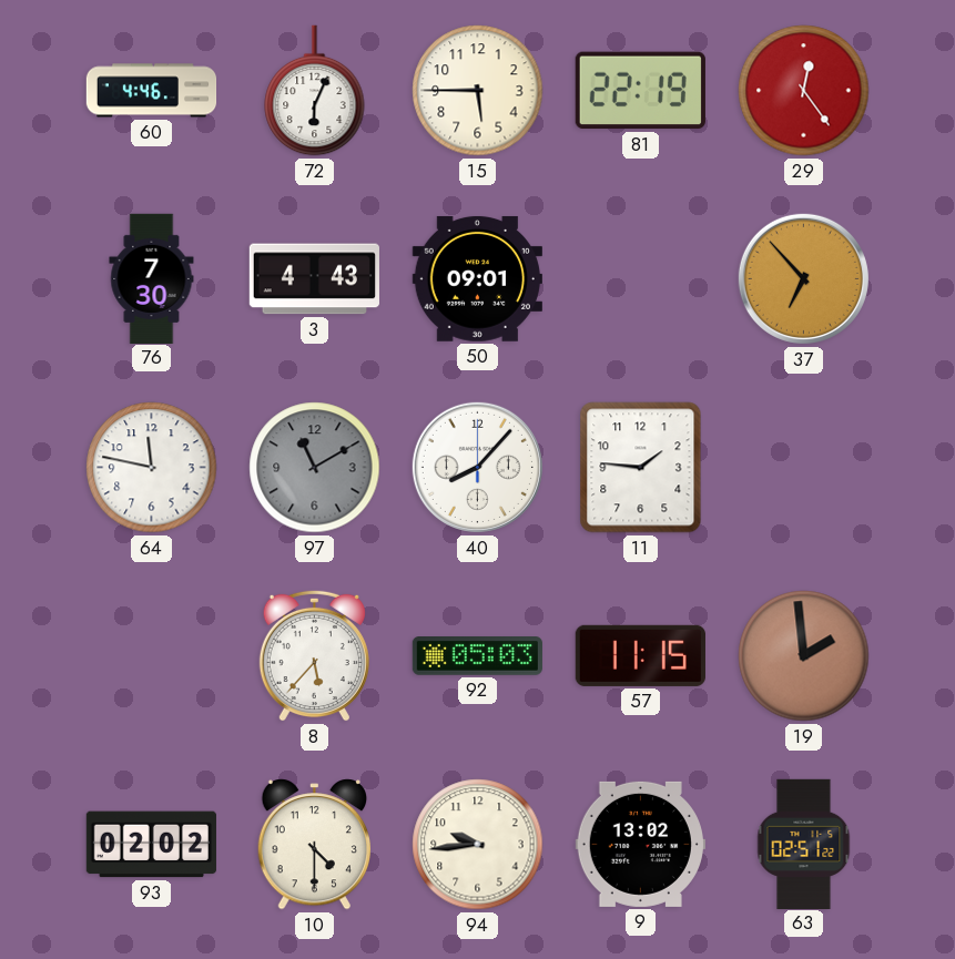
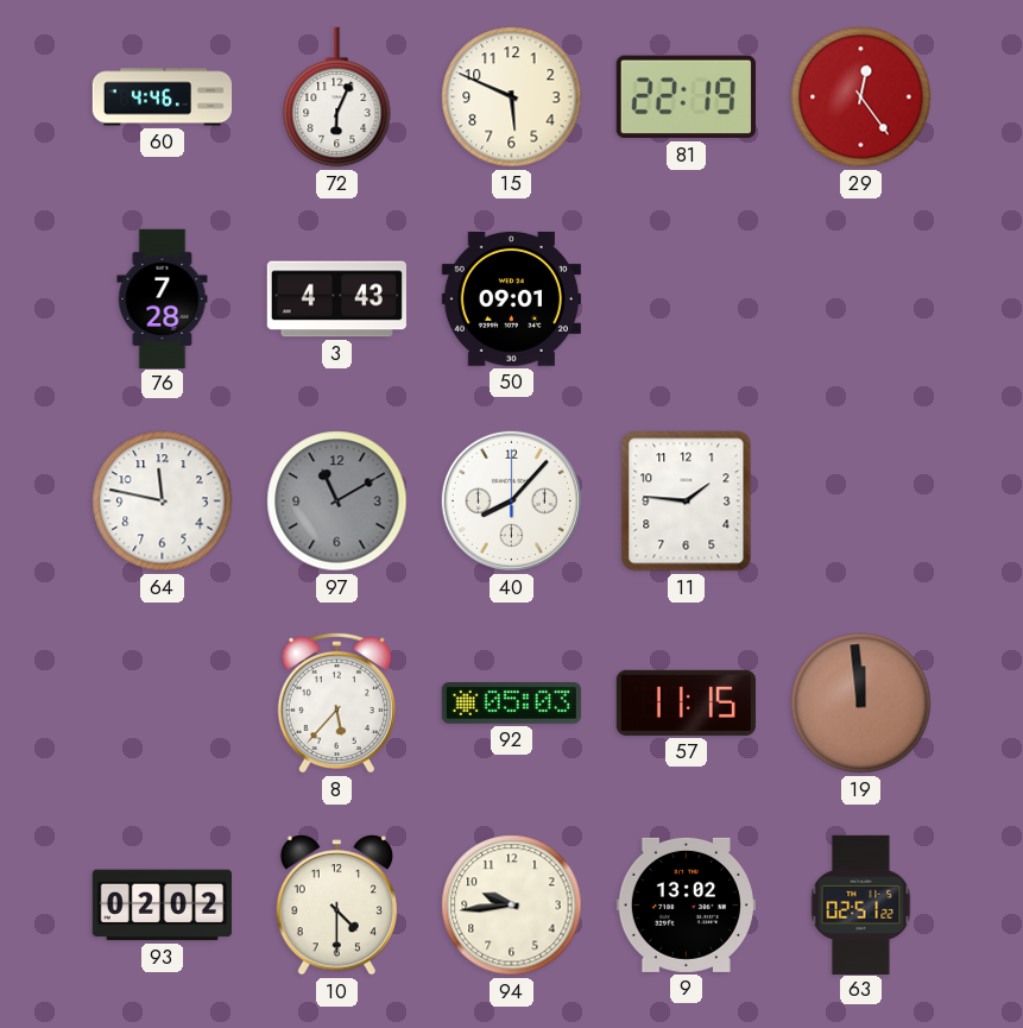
15: 5:45 -> 5:49
76: 7:30 -> 7:28
37: 6:53 -> none
19: 1:59 -> 11:59
